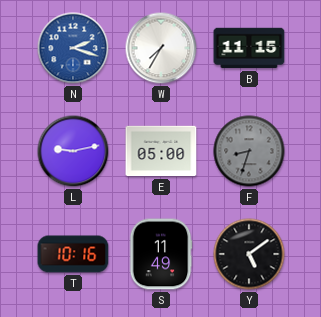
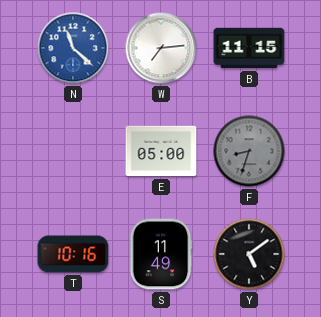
N: 2:18 -> 11:22
W: 7:35 -> 7:14
L: 9:13 -> none
